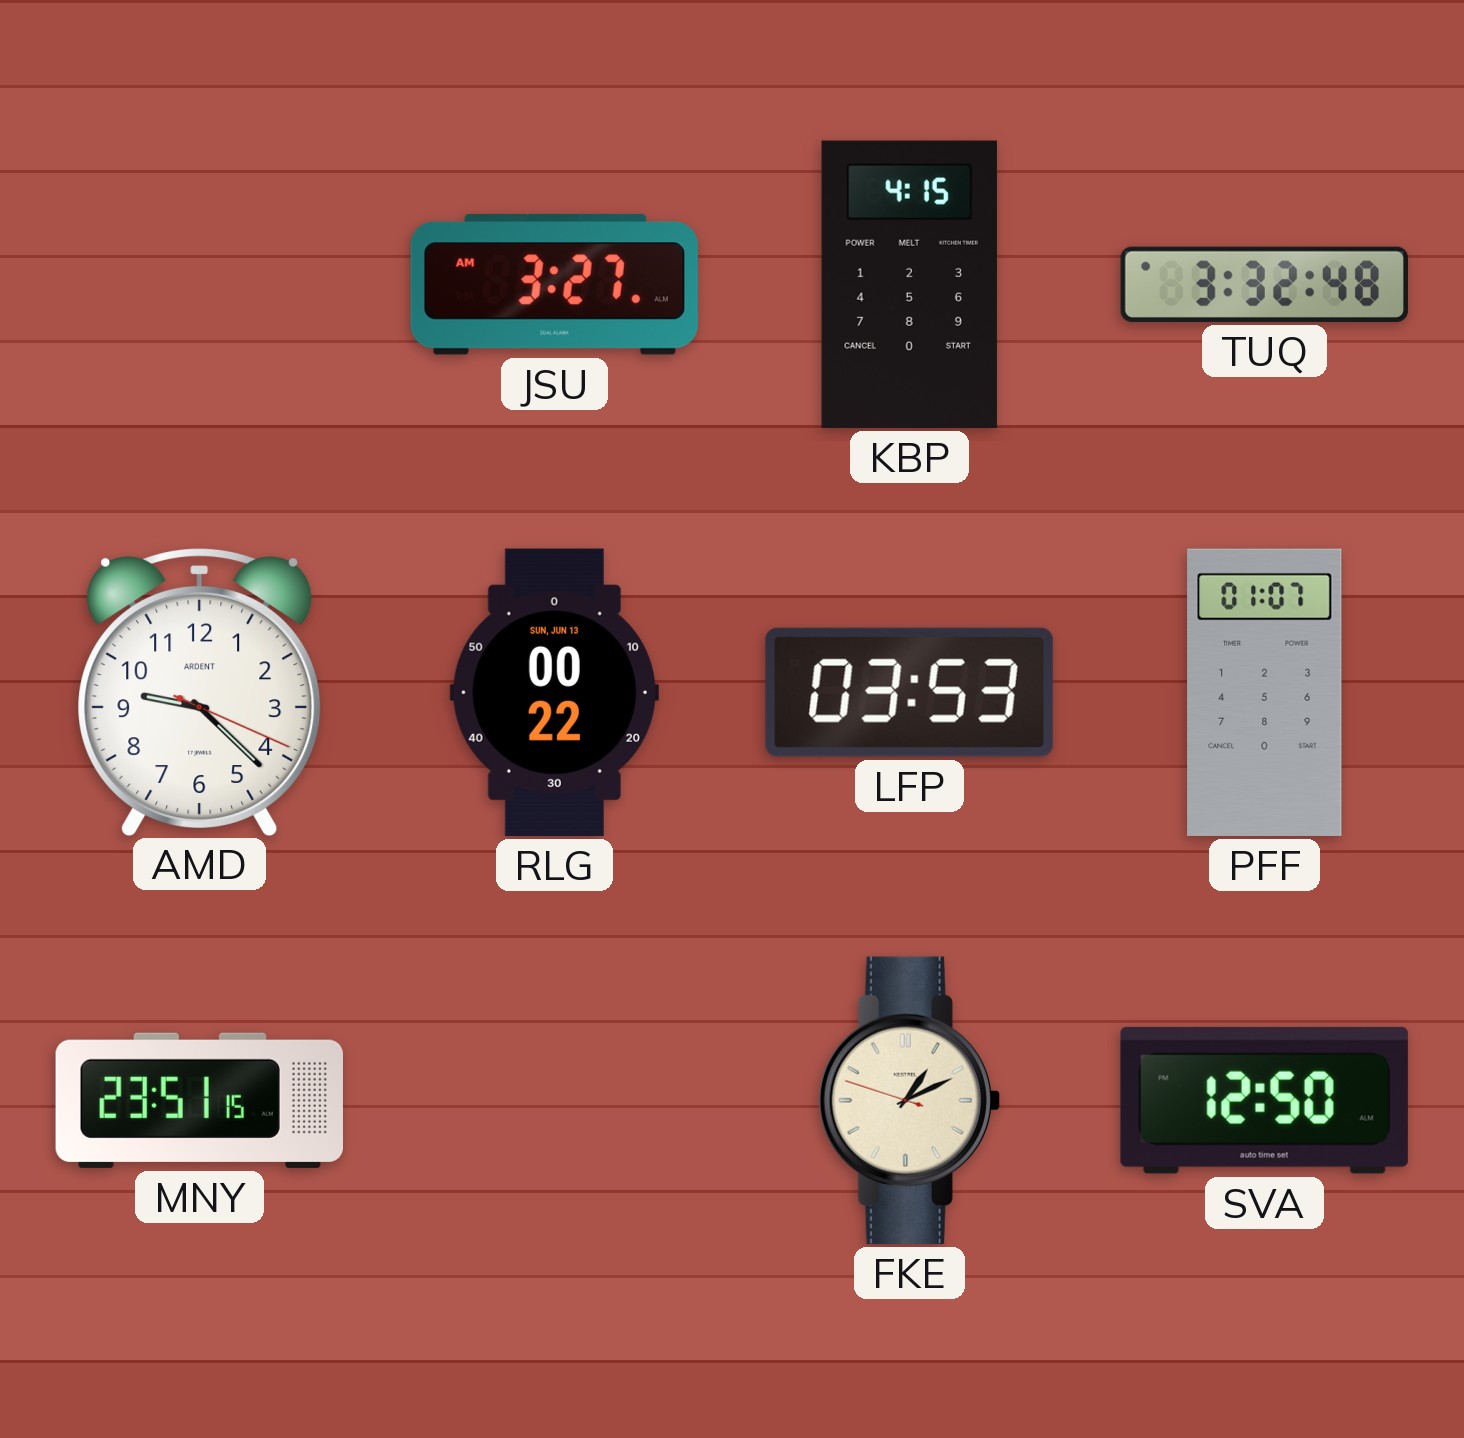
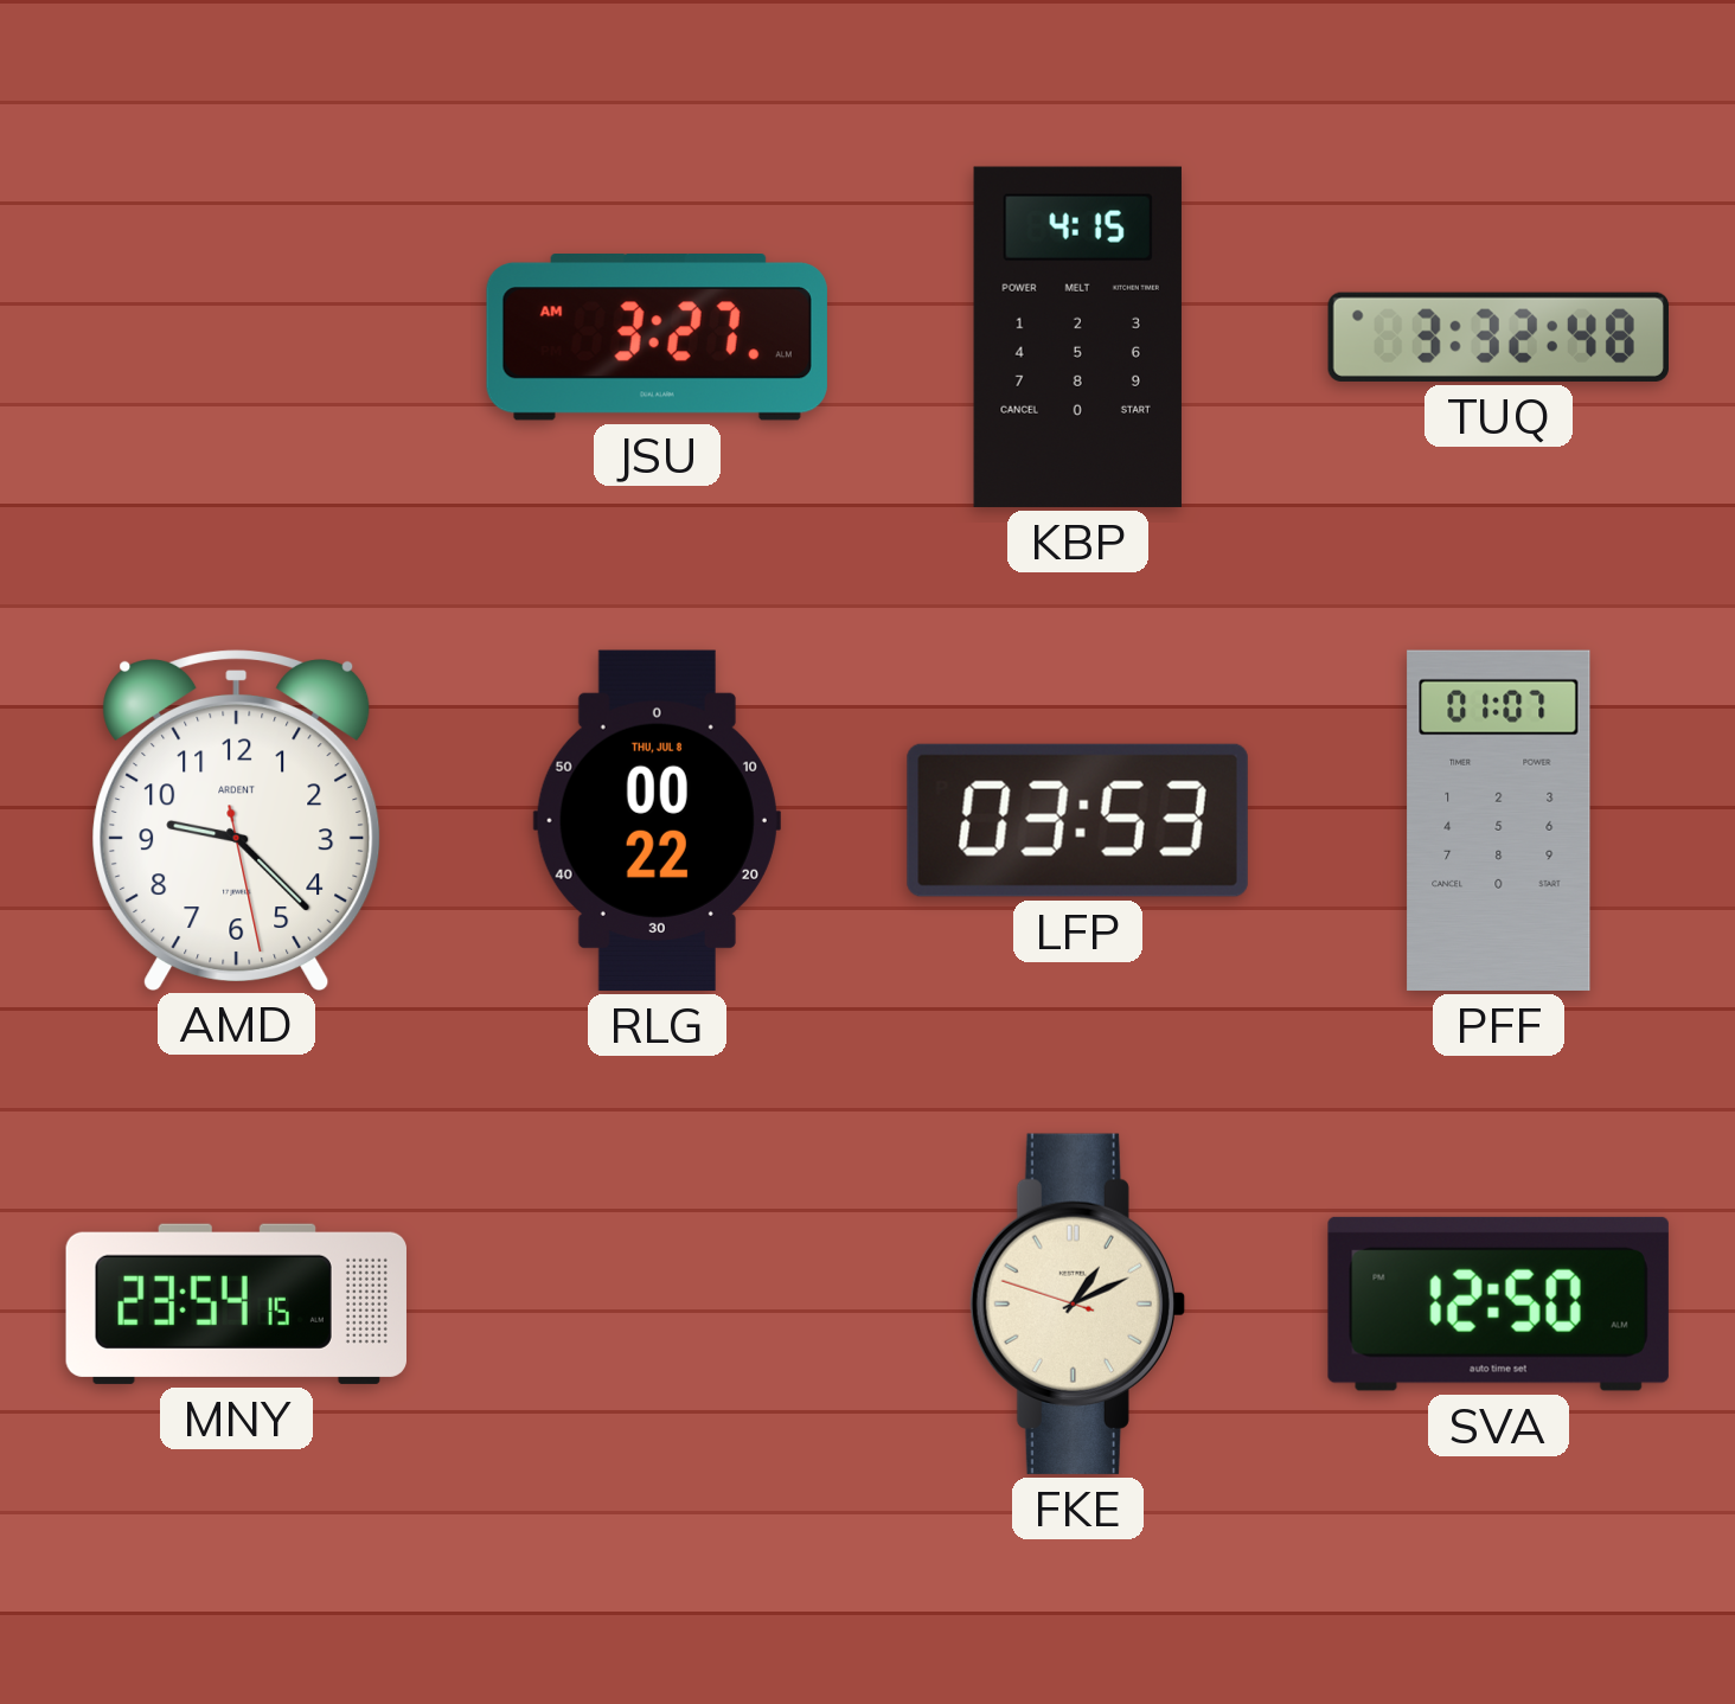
AMD: 9:22:19 -> 9:22:28
RLG date: SUN, JUN 13 -> THU, JUL 8
MNY: 23:51 -> 23:54
